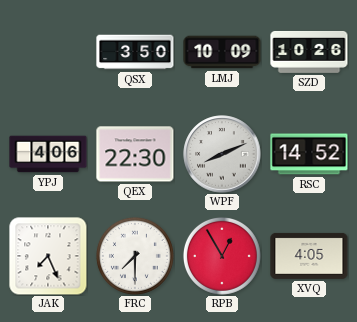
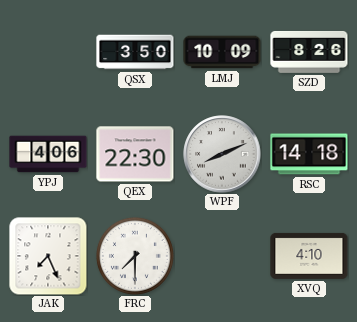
SZD: 10:26 -> 8:26
RSC: 14:52 -> 14:18
RPB: 12:55 -> none
XVQ: 4:05 -> 4:10
